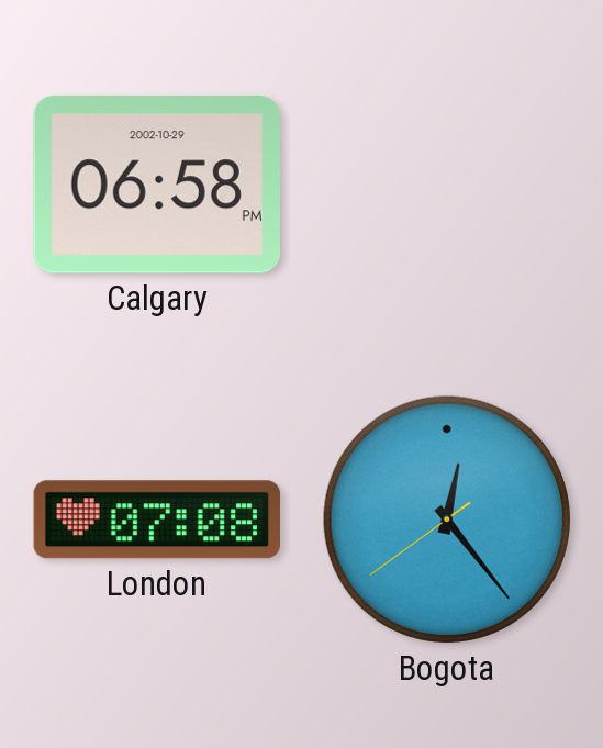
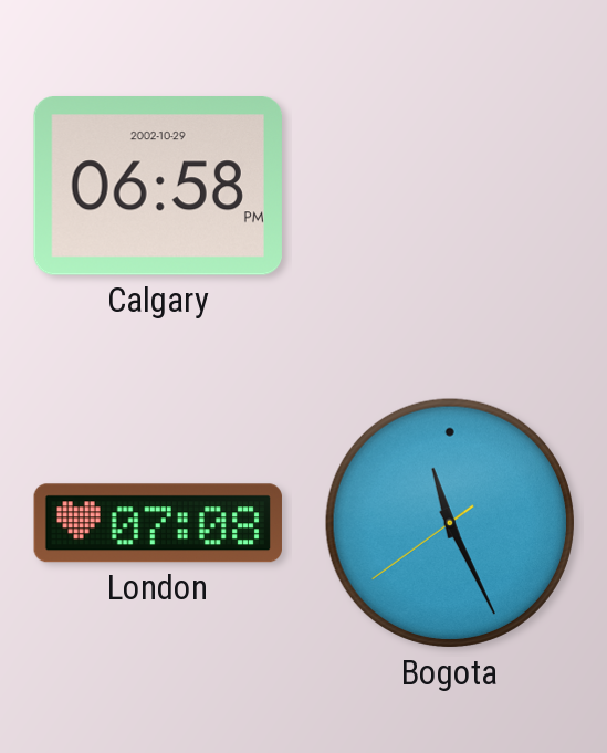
Bogota: 12:23 -> 11:25
